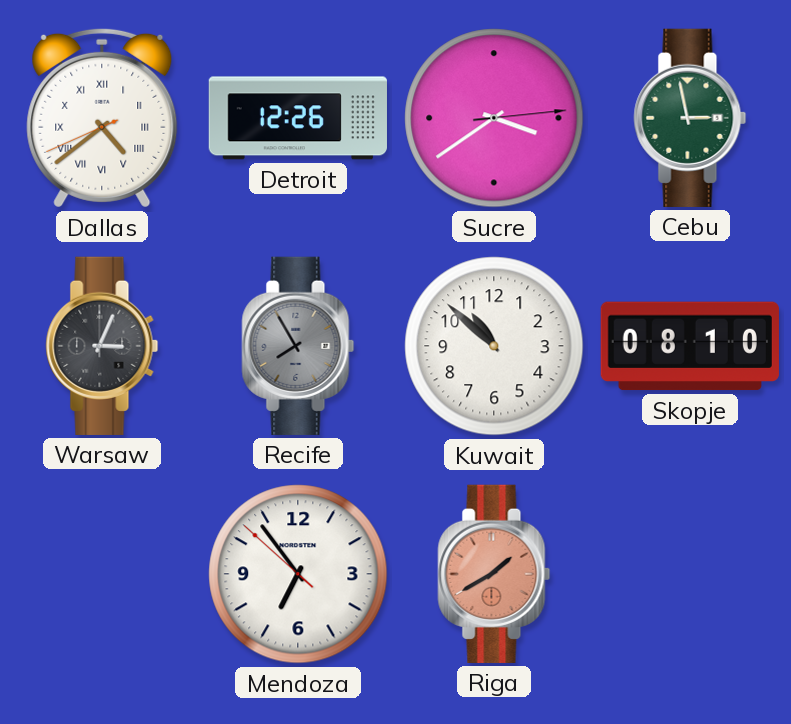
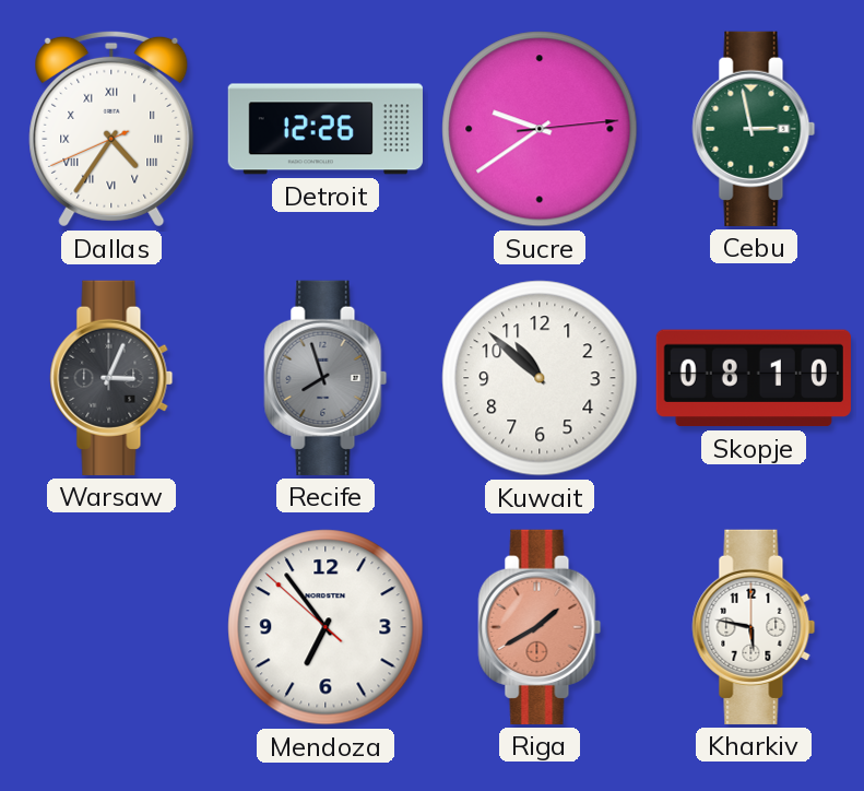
Dallas: 4:38 -> 4:35
Sucre: 3:39 -> 9:39
Recife: 7:55 -> 7:57
Kharkiv: none -> 5:47
